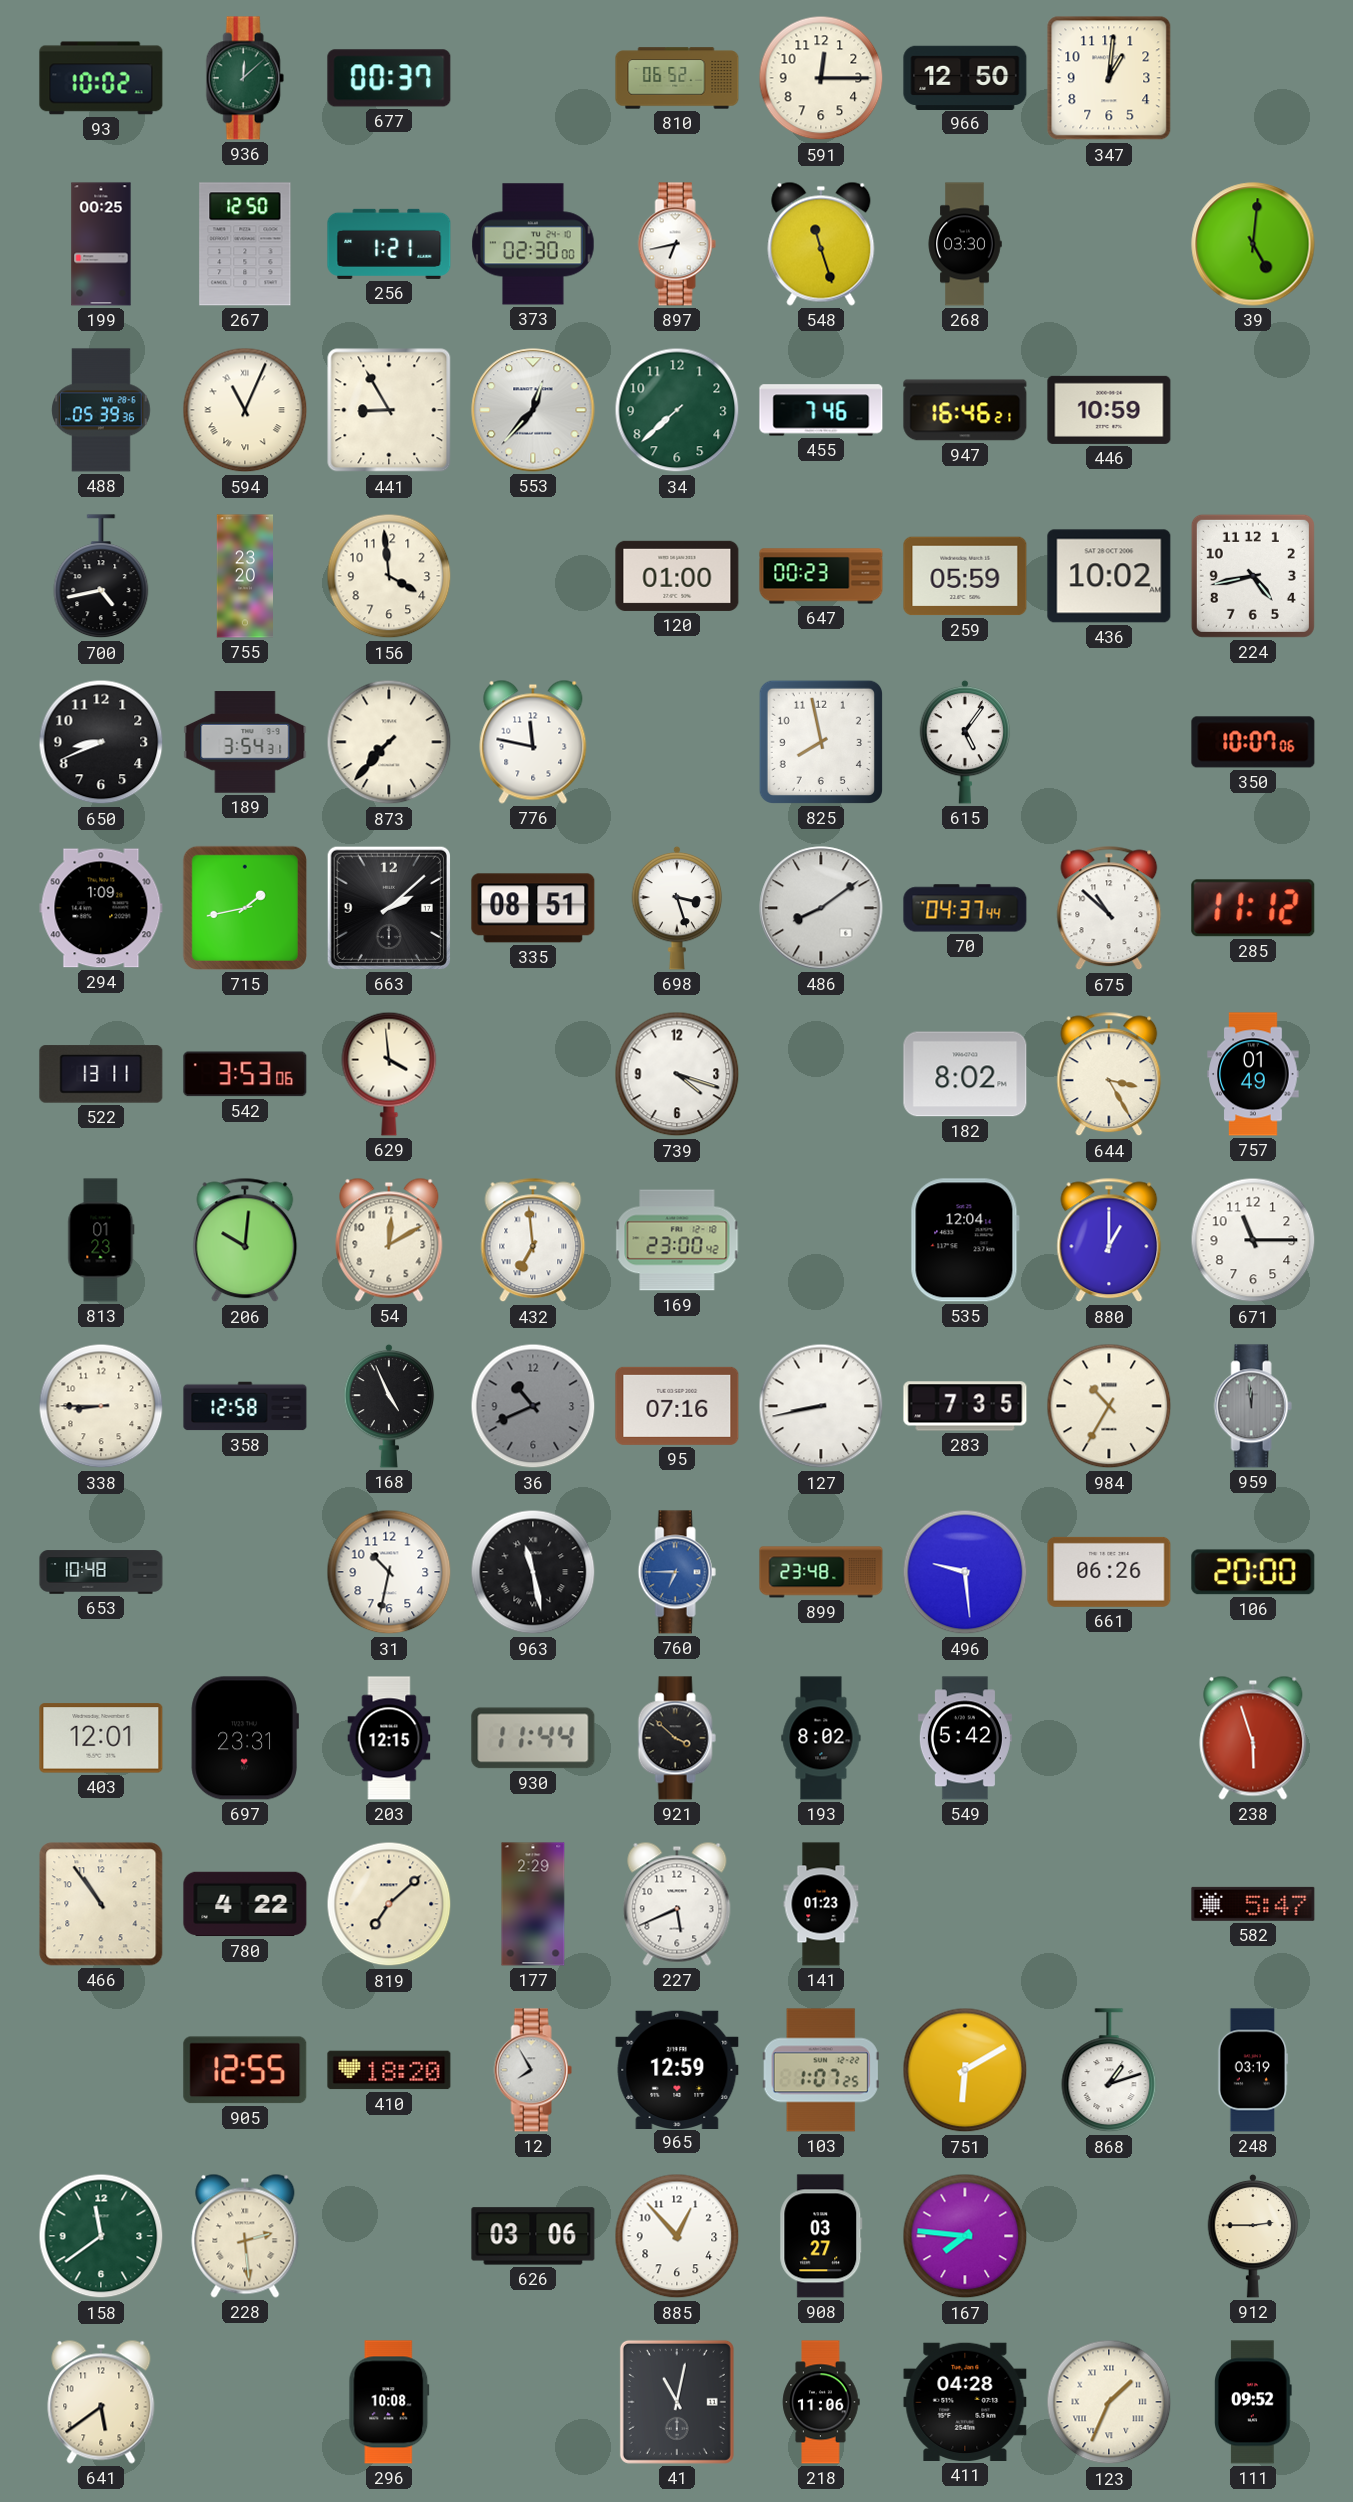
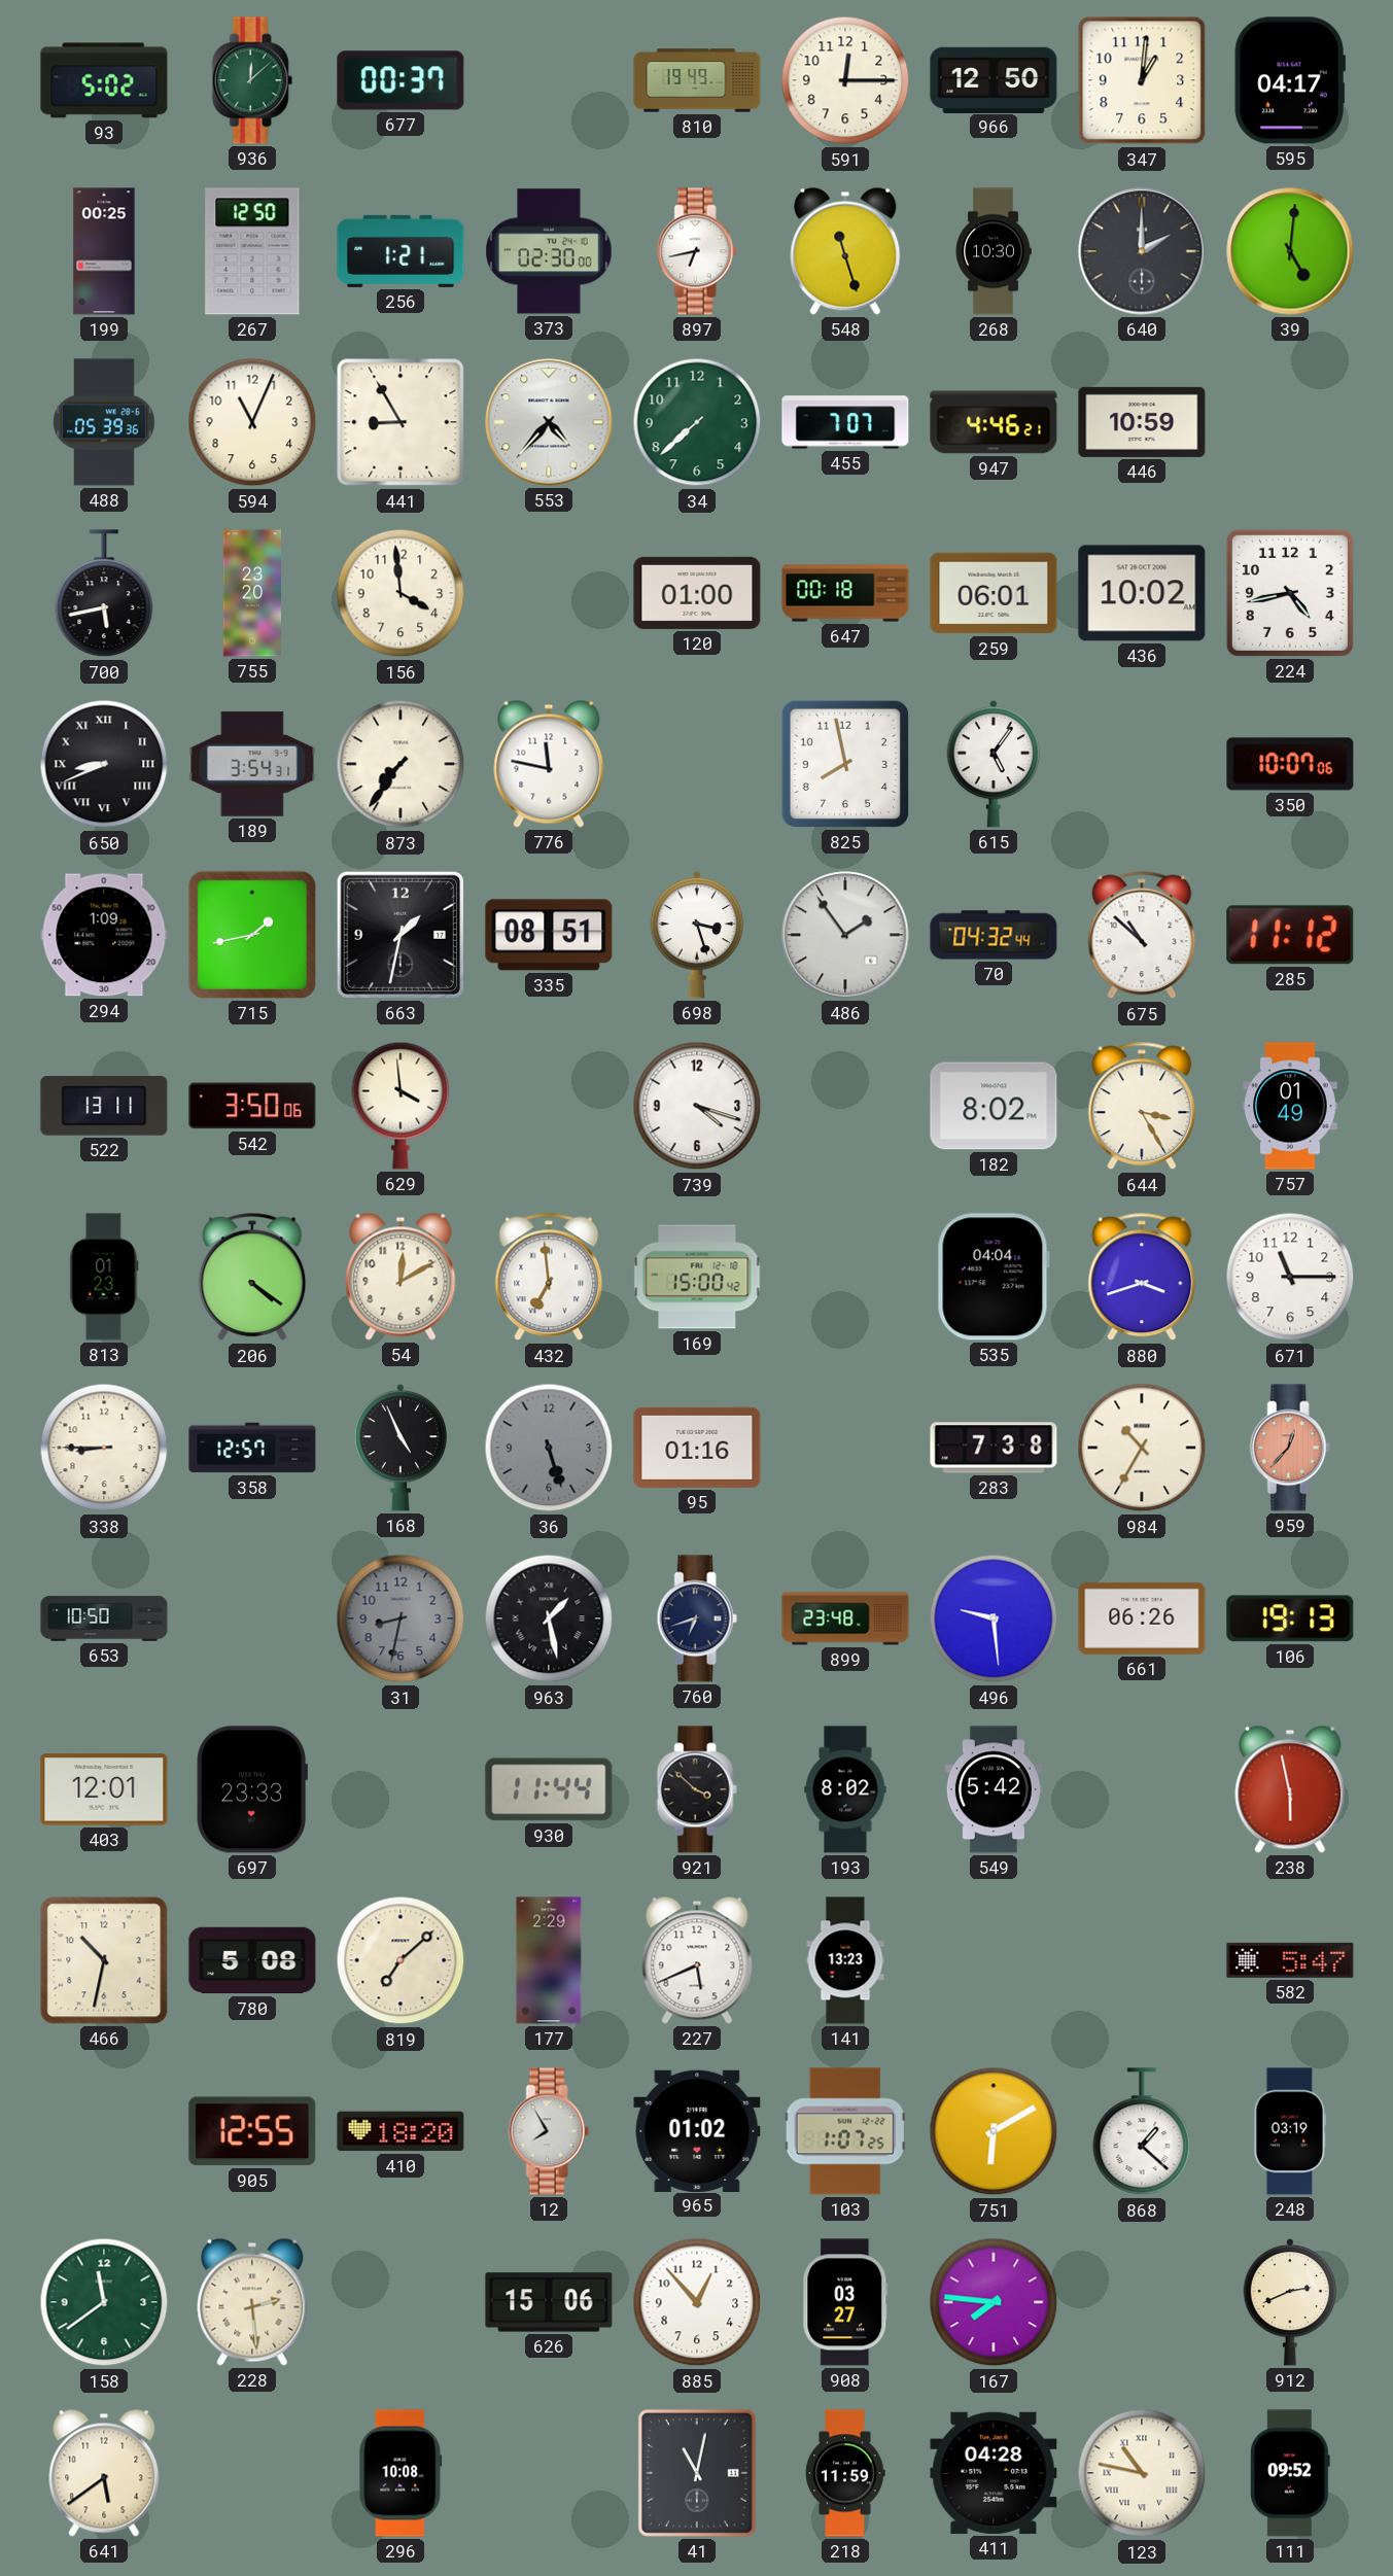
93: 10:02 -> 5:02
810: 06:52 -> 19:49
595: none -> 04:17
268: 03:30 -> 10:30
640: none -> 2:00
594 numerals: Roman -> Arabic
553: 12:37 -> 4:37
455: 7:46 -> 7:07
947: 16:46 -> 4:46
700: 4:43 -> 5:43
647: 00:23 -> 00:18
259: 05:59 -> 06:01
650 numerals: Arabic -> Roman
873: 7:37 -> 7:36
663: 2:08 -> 1:32
486: 8:09 -> 1:54
70: 04:37 -> 04:32
542: 3:53 -> 3:50
206: 10:01 -> 4:21
169: 23:00 -> 15:00
535: 12:04 -> 04:04
880: 1:00 -> 3:42
358: 12:58 -> 12:57
36: 10:41 -> 5:27
95: 07:16 -> 01:16
127: 8:43 -> none
283: 7:35 -> 7:38
959: 11:59 -> 12:37
959 dial: grey -> salmon
653: 10:48 -> 10:50
31: 10:32 -> 8:32
31 dial: white -> grey
963: 11:28 -> 1:28
760: 6:45 -> 6:42
760 dial: blue -> navy
106: 20:00 -> 19:13
697: 23:31 -> 23:33
203: 12:15 -> none
238: 5:57 -> 5:58
466: 10:54 -> 10:32
780: 4:22 -> 5:08
141: 01:23 -> 13:23
965: 12:59 -> 01:02
868: 1:12 -> 1:22
626: 03:06 -> 15:06
912: 2:45 -> 2:41
218: 11:06 -> 11:59
123: 1:34 -> 10:47
